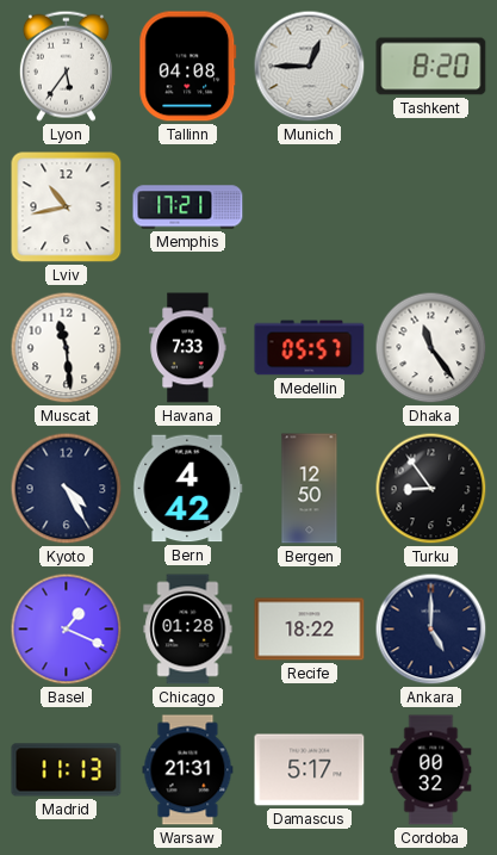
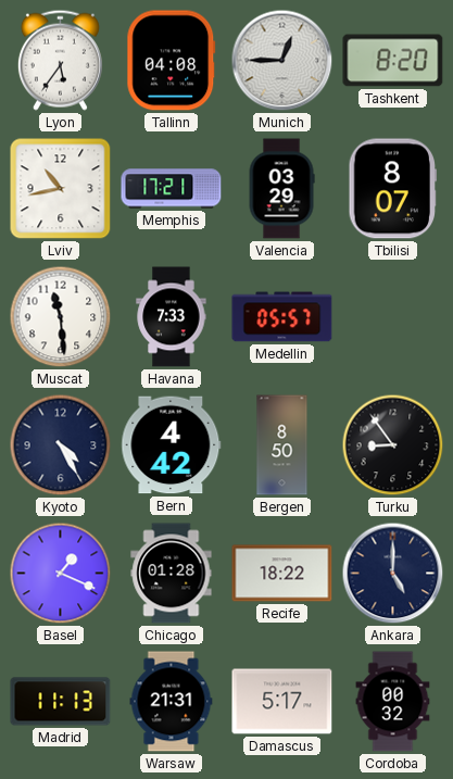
Valencia: none -> 03:29
Tbilisi: none -> 8:07
Dhaka: 11:24 -> none
Bergen: 12:50 -> 8:50
